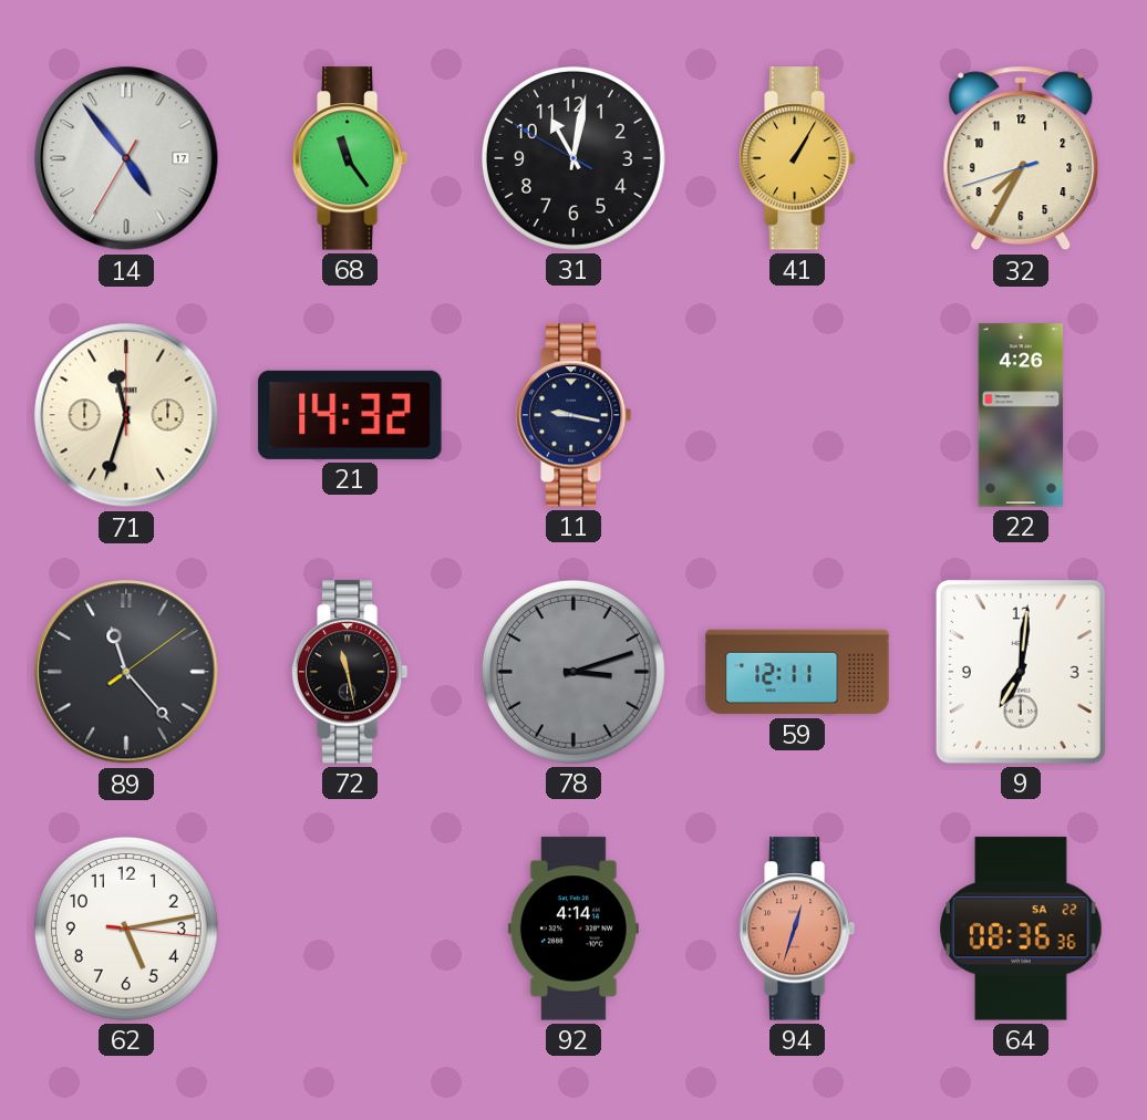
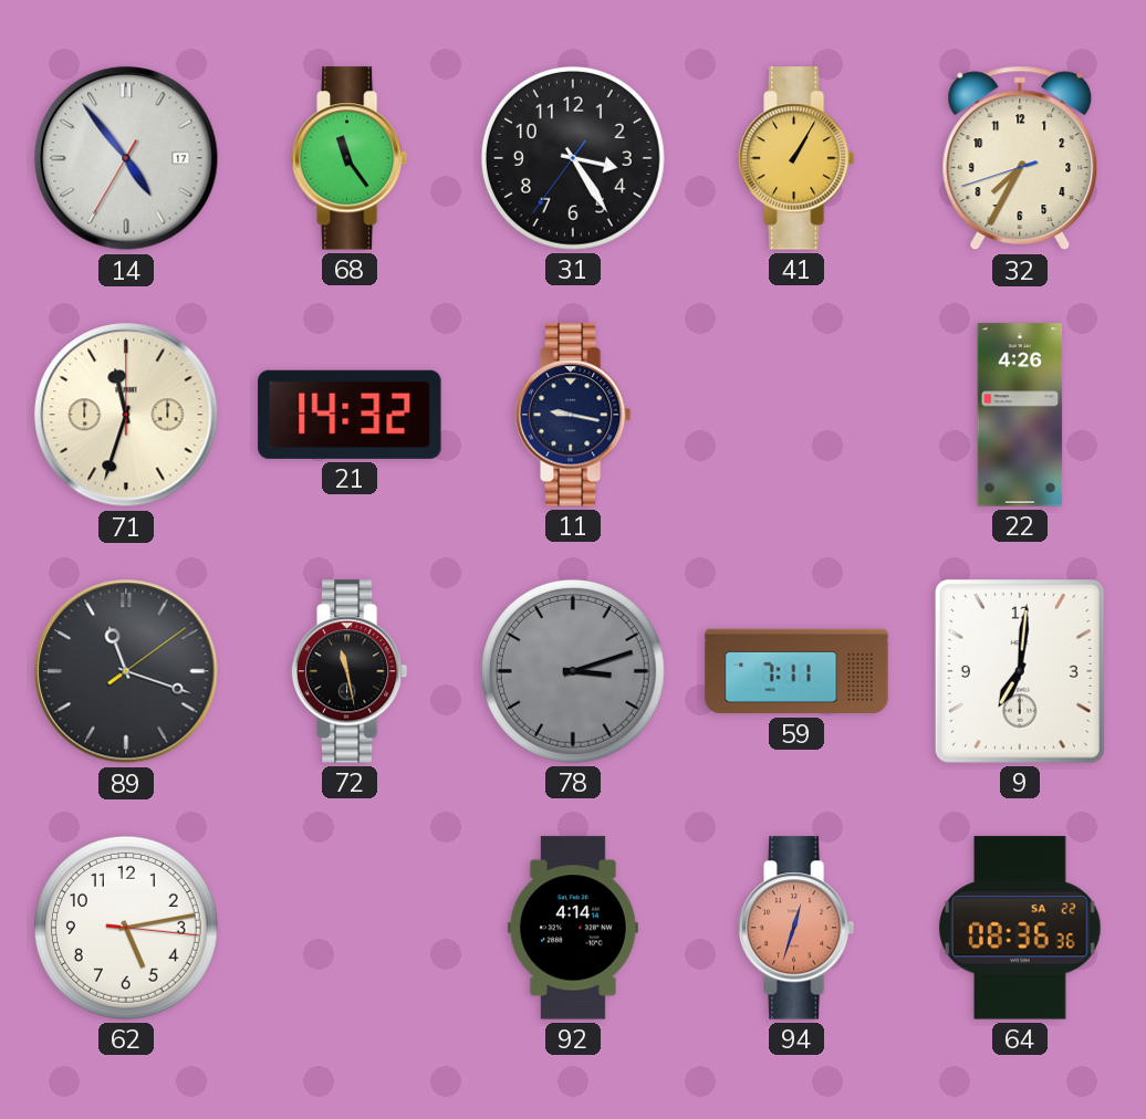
31: 11:01 -> 3:24
89: 11:23 -> 11:18
59: 12:11 -> 7:11
